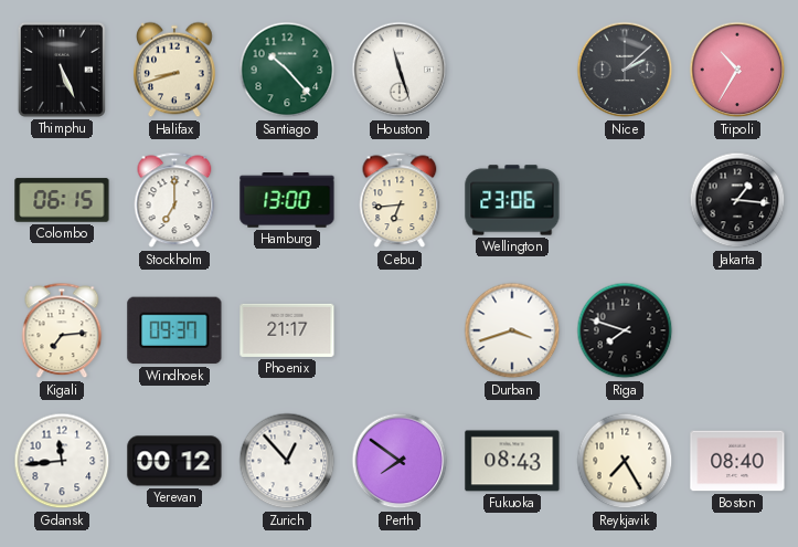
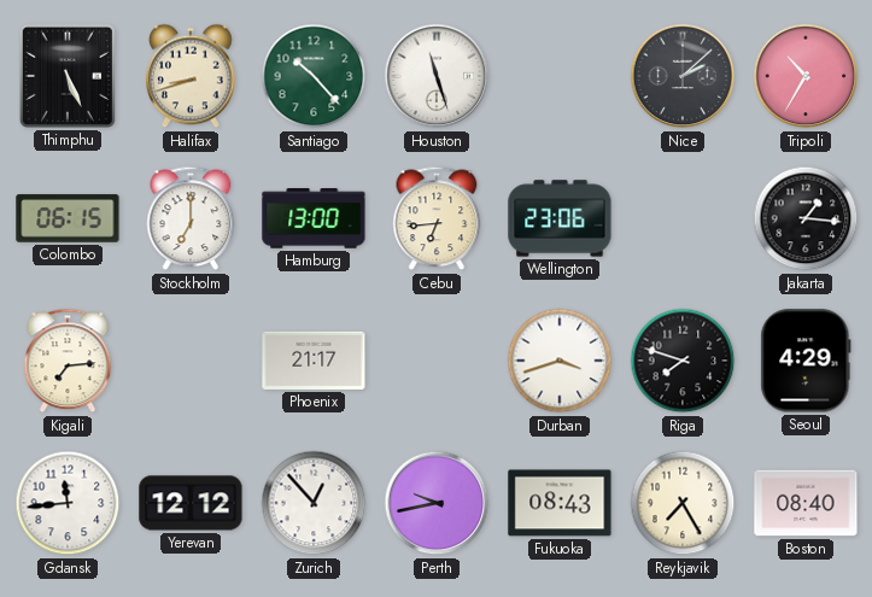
Windhoek: 09:37 -> none
Seoul: none -> 4:29
Yerevan: 00:12 -> 12:12
Perth: 7:51 -> 9:43
